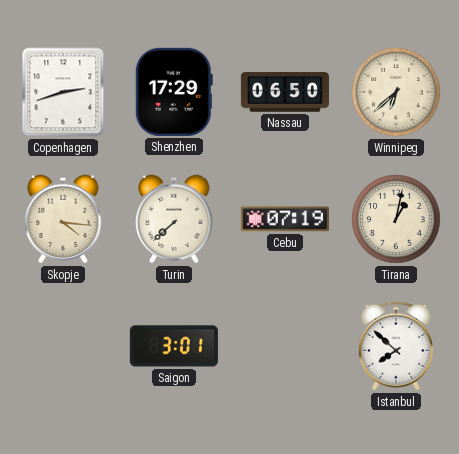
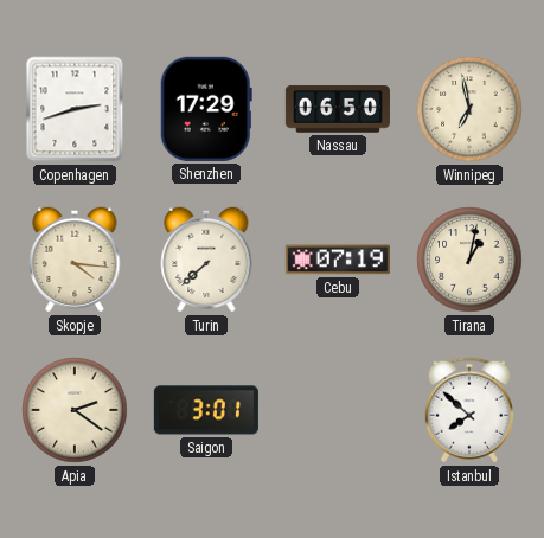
Winnipeg: 6:38 -> 6:58
Apia: none -> 2:21
